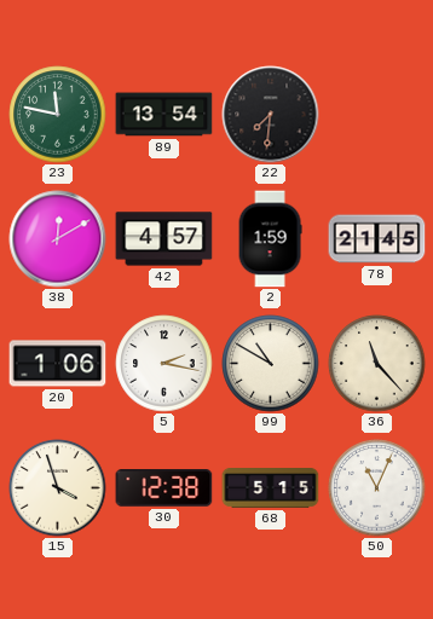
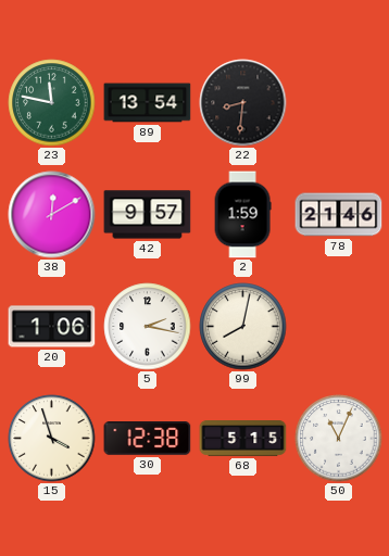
22: 7:31 -> 8:31
42: 4:57 -> 9:57
78: 21:45 -> 21:46
99: 10:50 -> 8:02
36: 11:23 -> none
